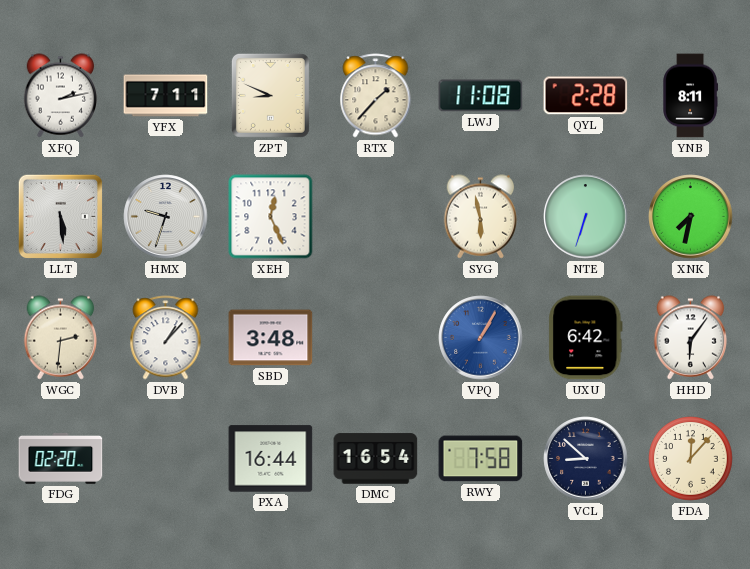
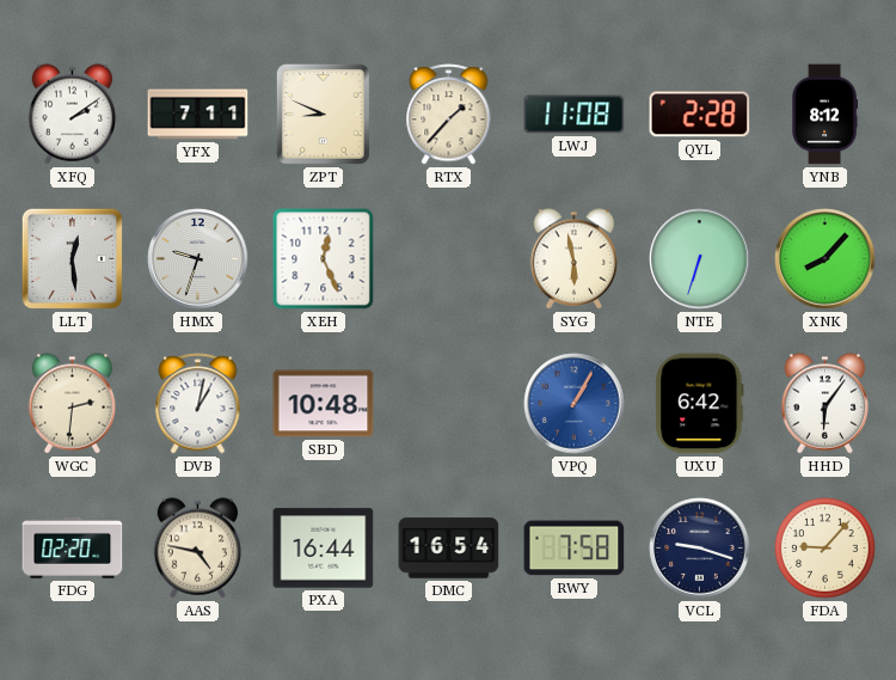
XFQ: 2:13 -> 2:09
YNB: 8:11 -> 8:12
LLT: 5:29 -> 12:29
XNK: 7:32 -> 8:07
DVB: 1:07 -> 1:02
SBD: 3:48 -> 10:48
AAS: none -> 4:47
VCL: 8:52 -> 9:18
FDA: 12:07 -> 9:07
